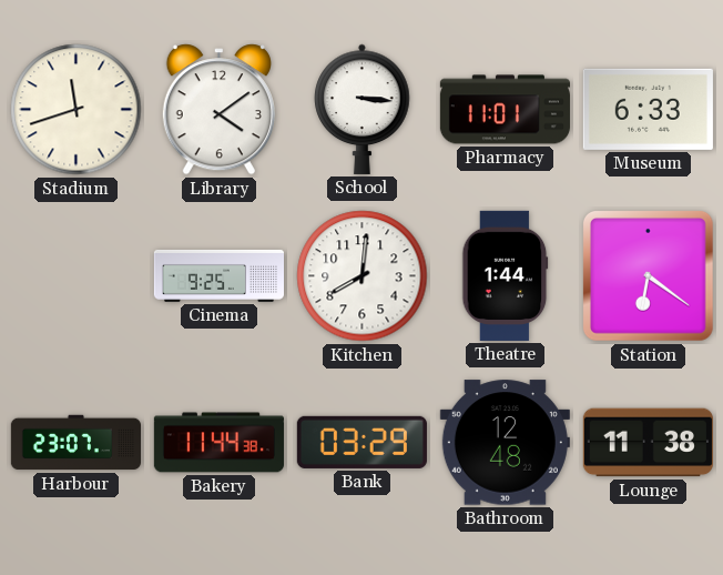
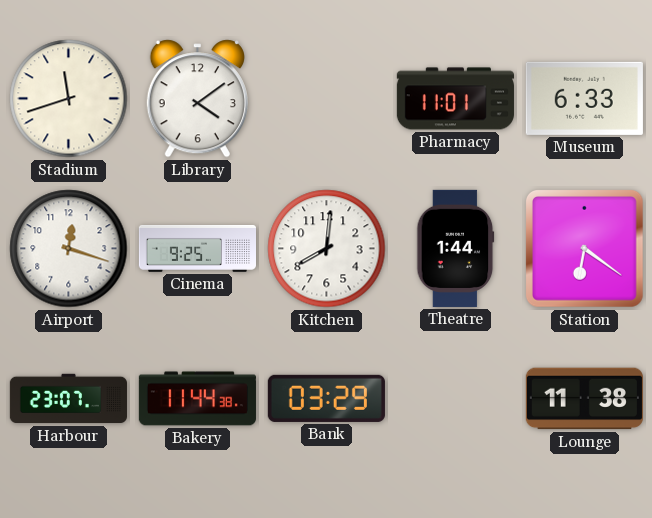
School: 3:16 -> none
Airport: none -> 12:18
Bathroom: 12:48 -> none
